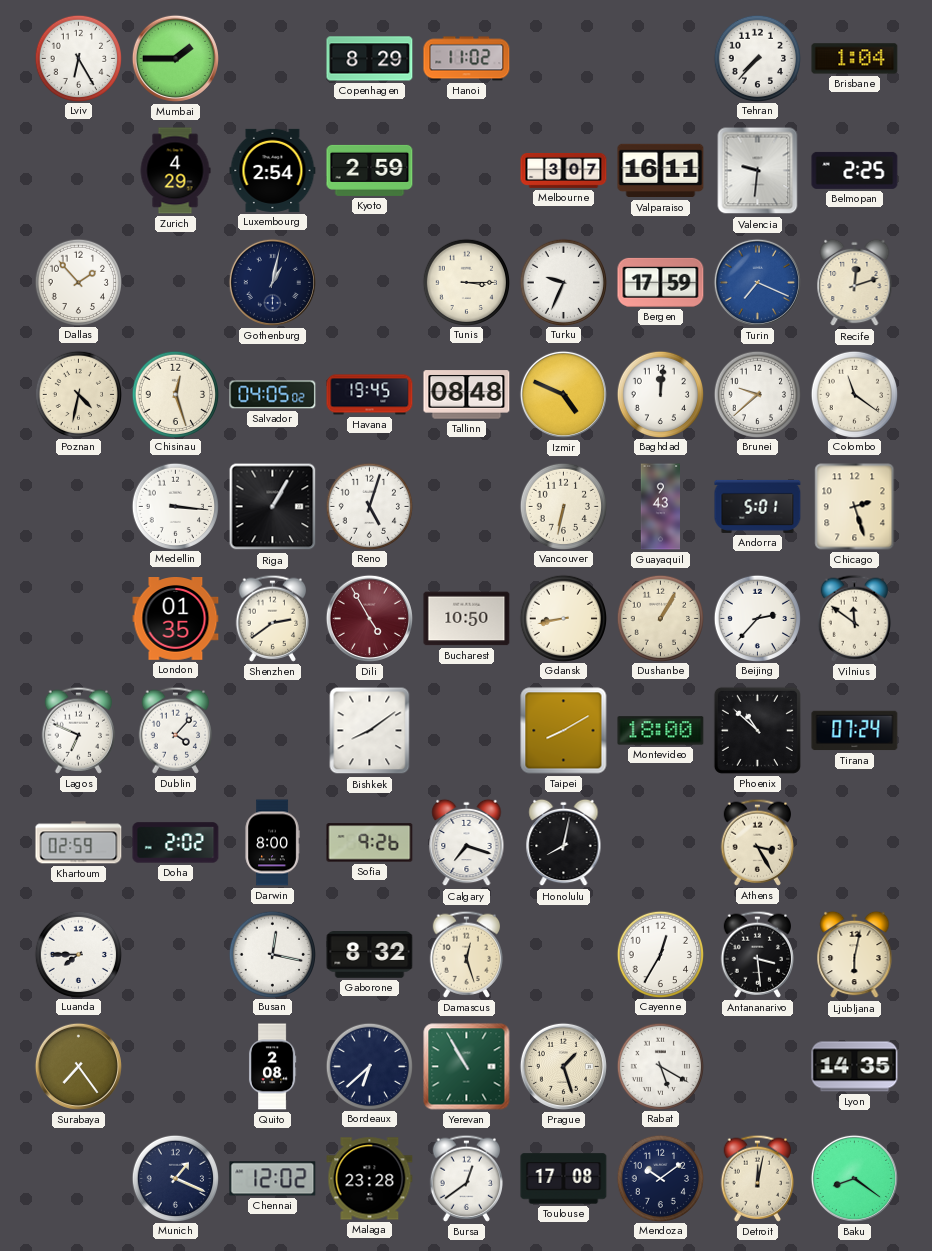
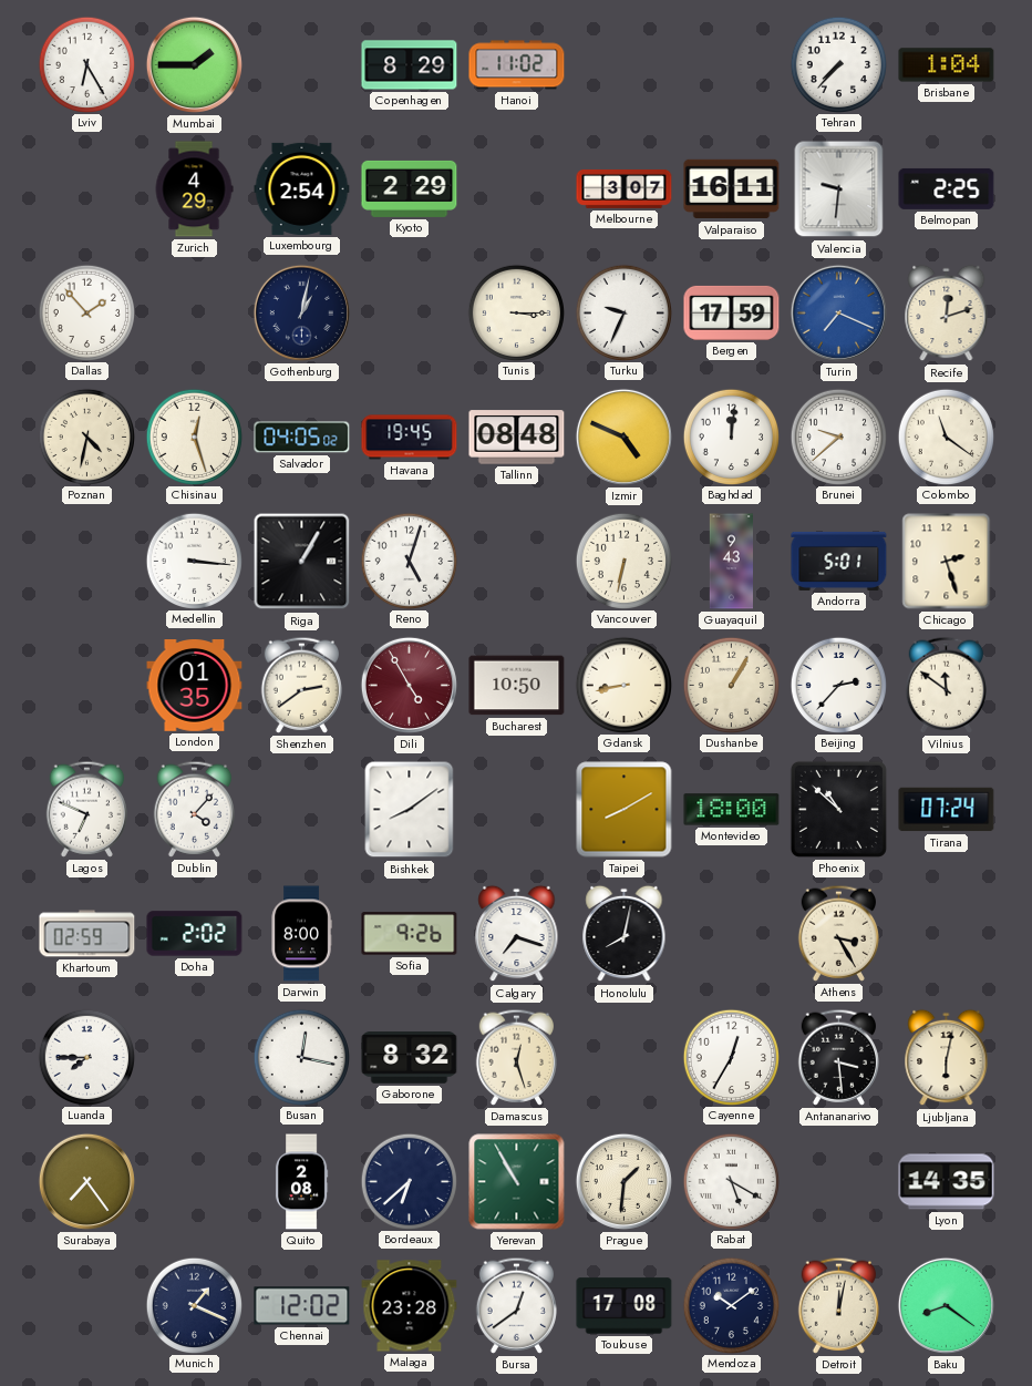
Kyoto: 2:59 -> 2:29
Prague: 1:27 -> 1:31
